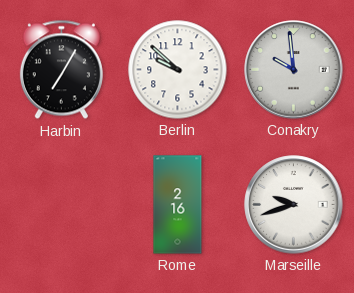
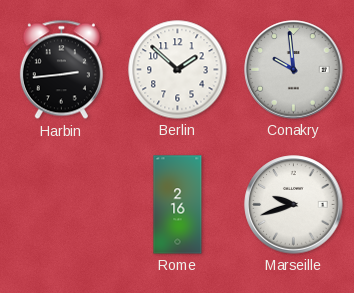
Harbin: 7:05 -> 2:44
Berlin: 9:52 -> 1:52
